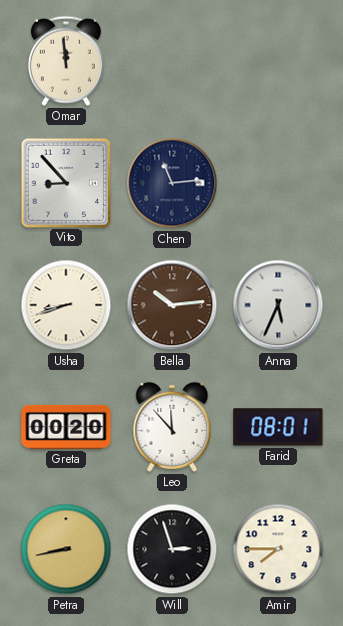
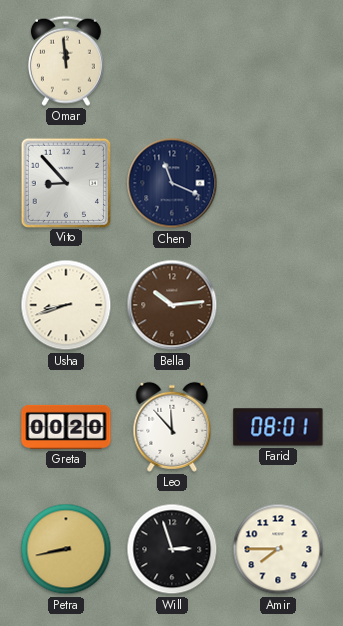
Chen: 11:14 -> 11:19
Anna: 5:34 -> none
